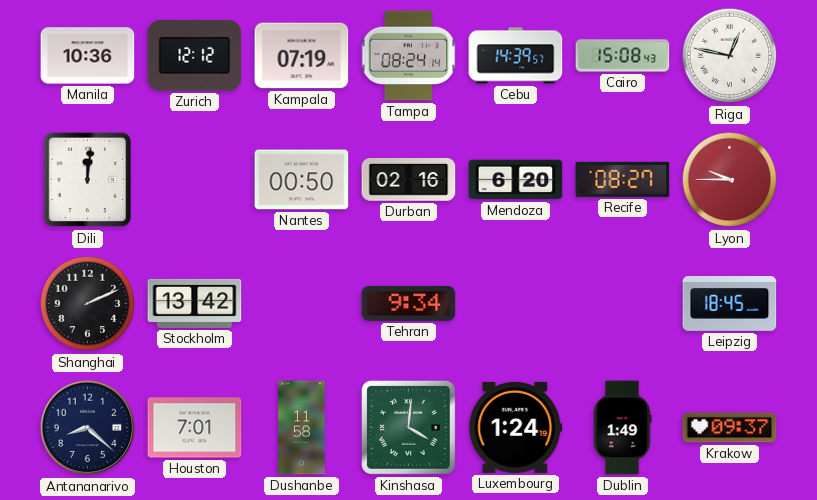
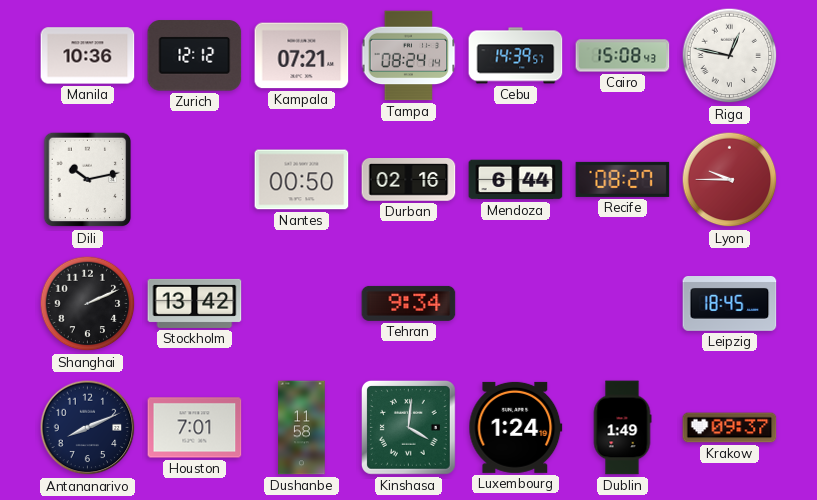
Kampala: 07:19 -> 07:21
Dili: 12:01 -> 10:13
Mendoza: 6:20 -> 6:44
Antananarivo: 8:22 -> 8:11
